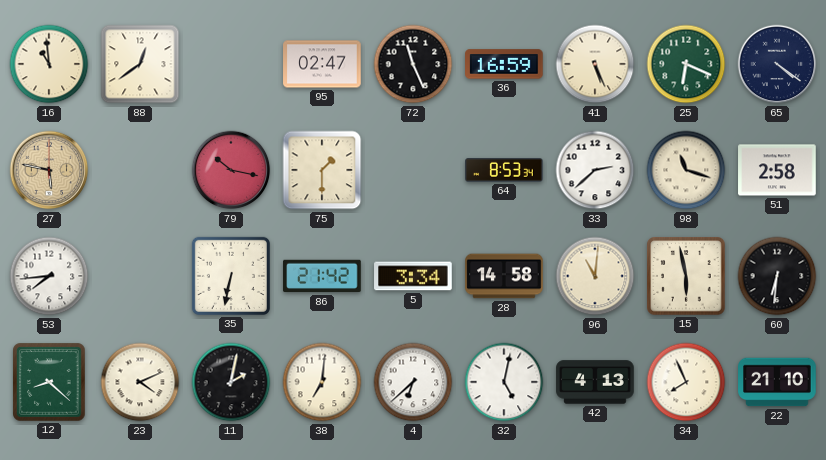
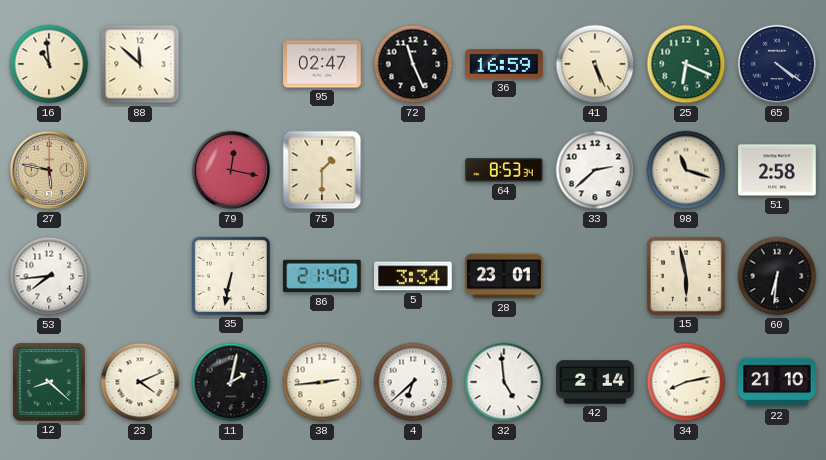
88: 12:39 -> 11:52
79: 10:17 -> 12:17
86: 21:42 -> 21:40
28: 14:58 -> 23:01
96: 11:01 -> none
38: 7:01 -> 2:44
32: 5:02 -> 4:59
42: 4:13 -> 2:14
34: 7:56 -> 8:13
